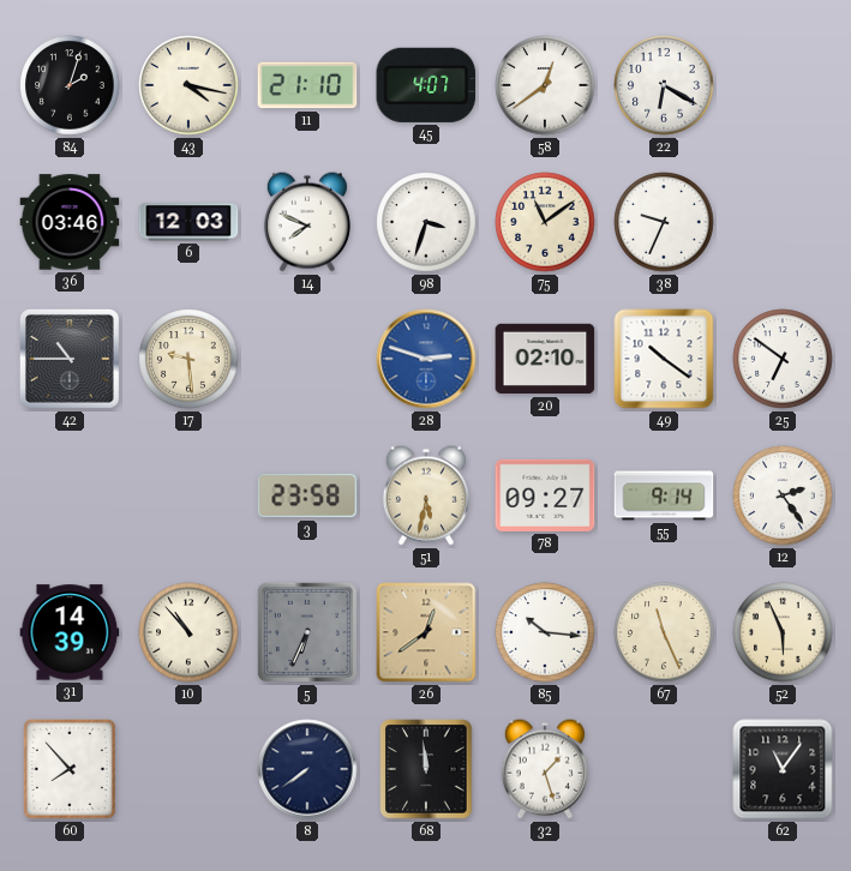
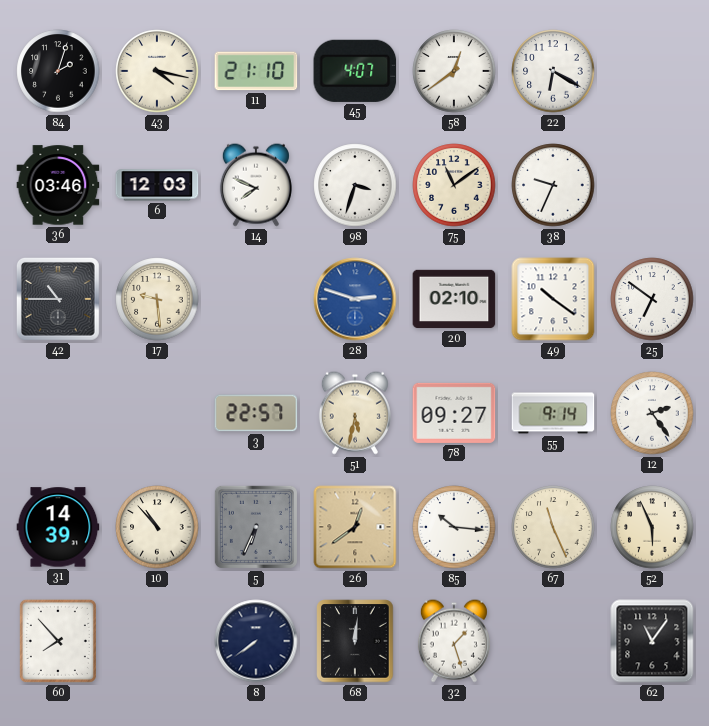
3: 23:58 -> 22:57
68: 11:59 -> 12:01
